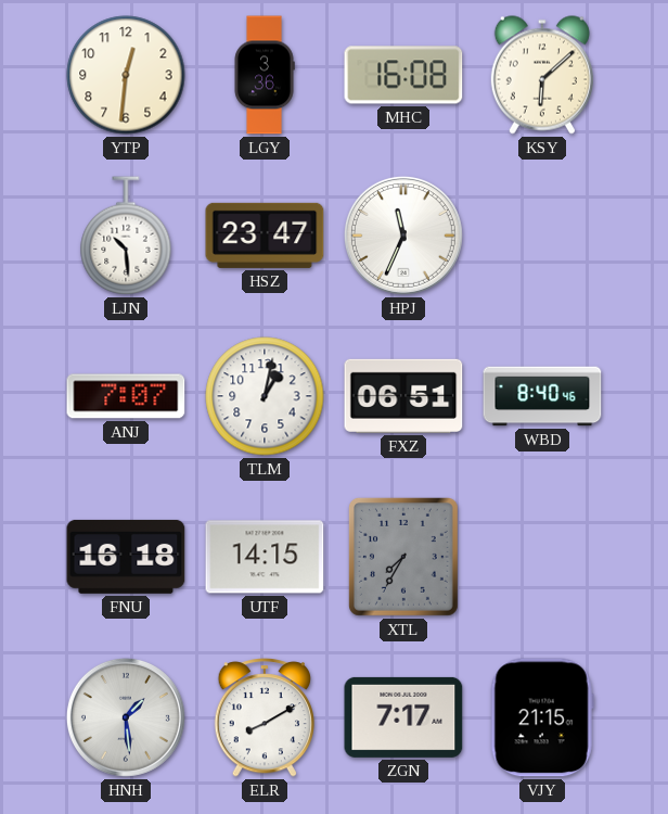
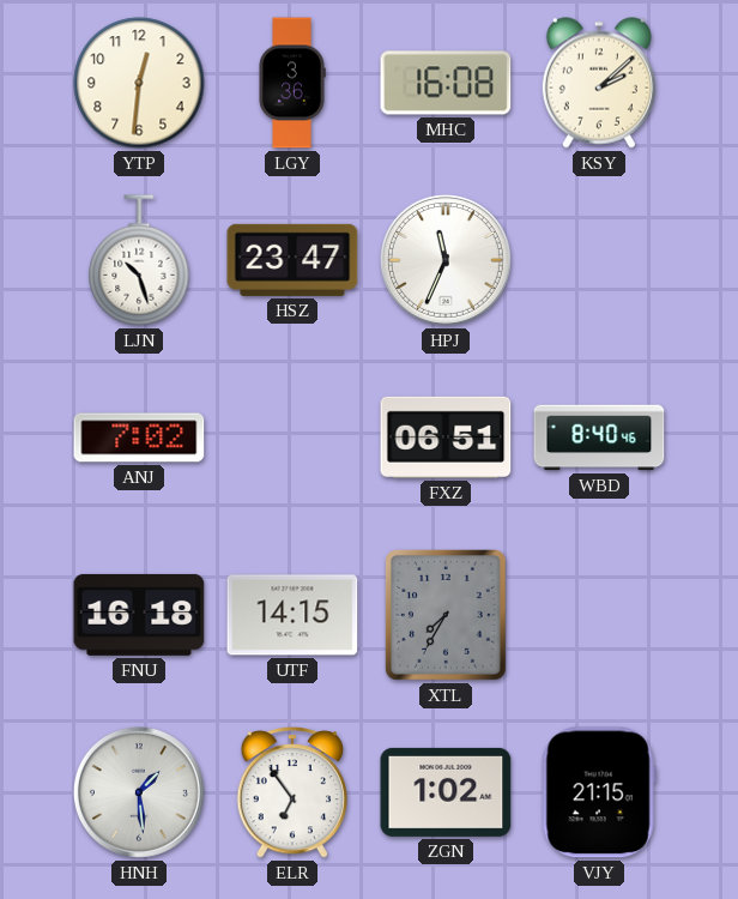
KSY: 6:08 -> 2:08
LJN: 10:29 -> 10:27
ANJ: 7:07 -> 7:02
TLM: 1:02 -> none
ELR: 8:10 -> 6:54
ZGN: 7:17 -> 1:02
